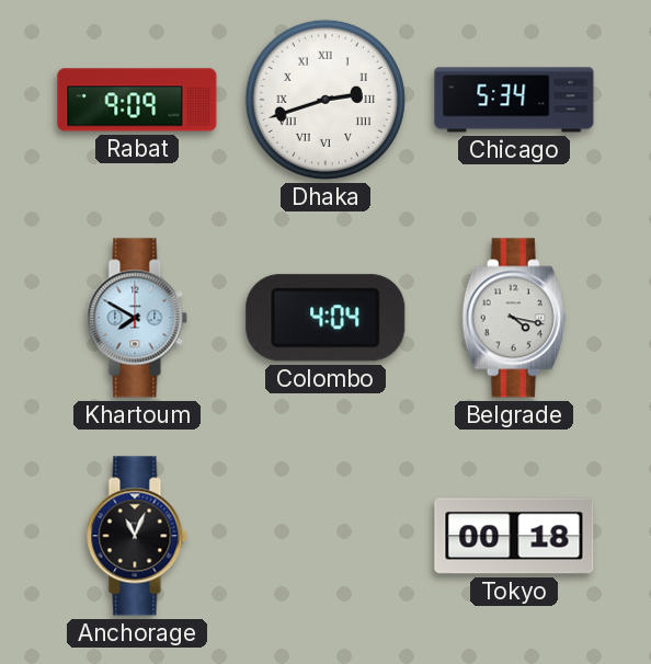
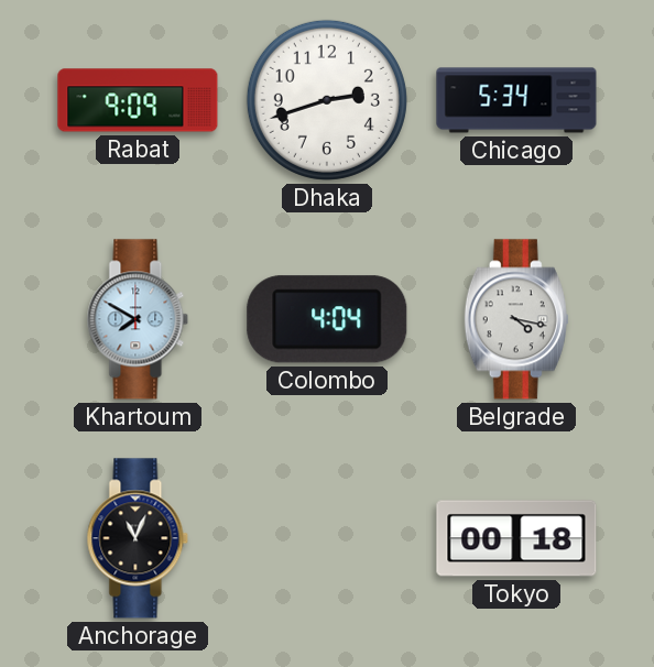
Dhaka numerals: Roman -> Arabic
